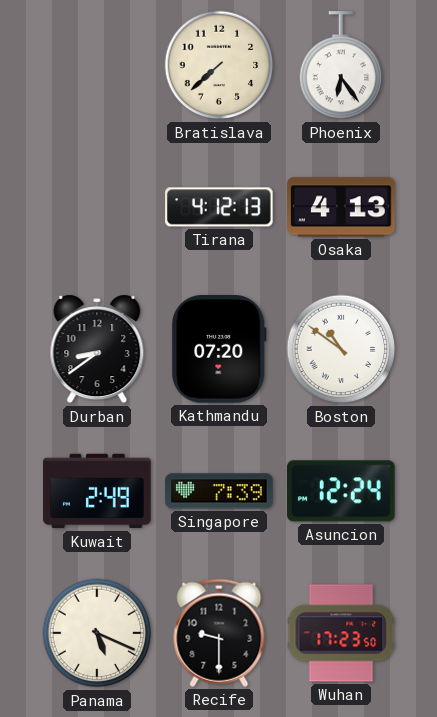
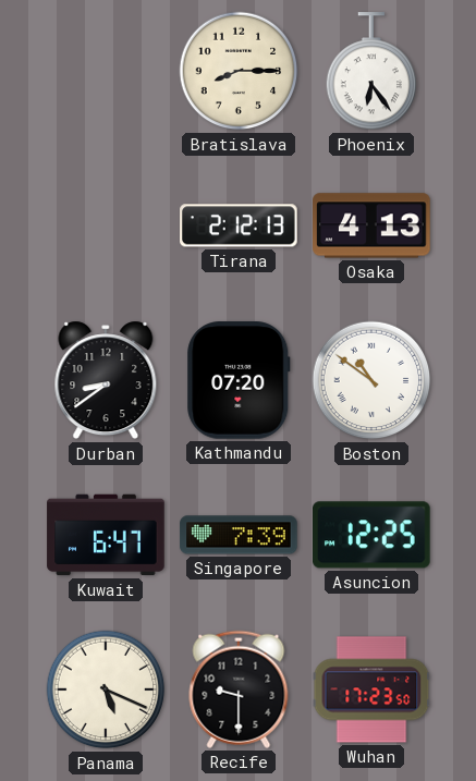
Bratislava: 7:38 -> 8:15
Tirana: 4:12 -> 2:12
Kuwait: 2:49 -> 6:47
Asuncion: 12:24 -> 12:25
